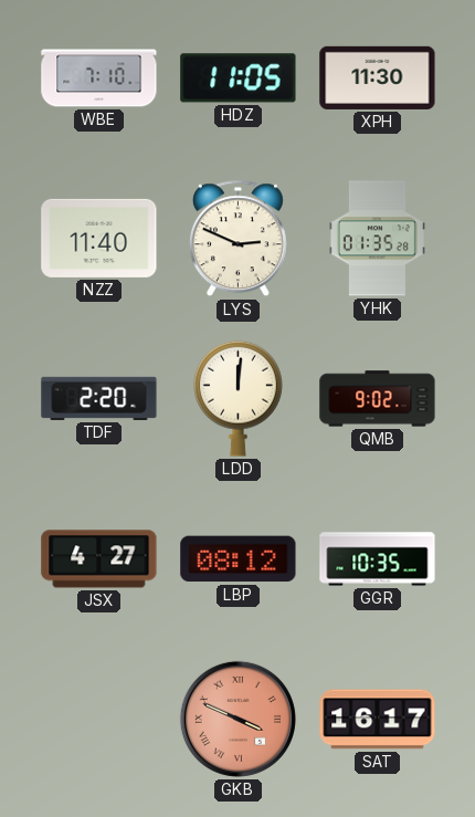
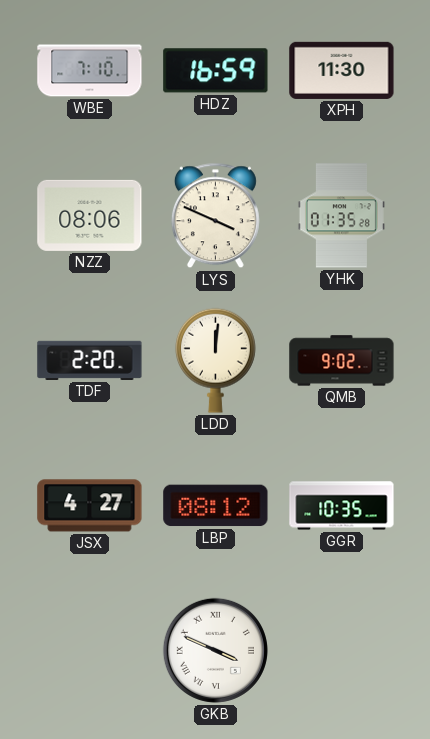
HDZ: 11:05 -> 16:59
NZZ: 11:40 -> 08:06
LYS: 2:49 -> 3:49
GKB dial: salmon -> white
SAT: 16:17 -> none
